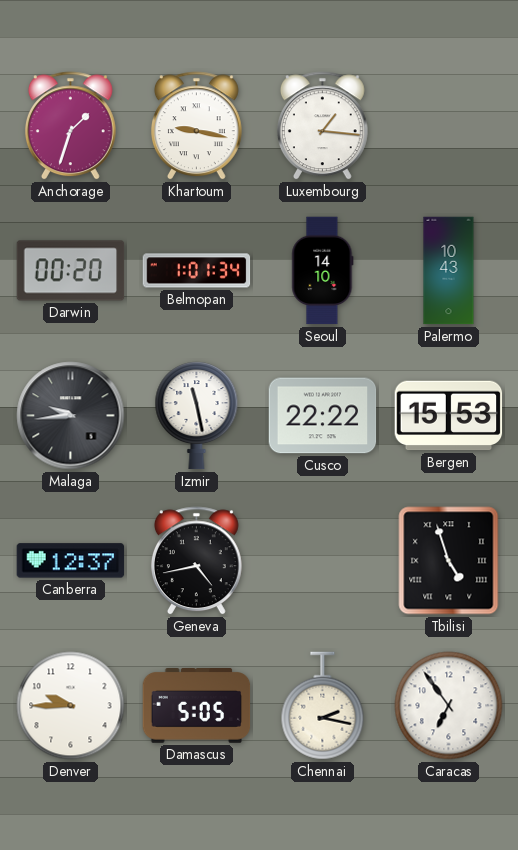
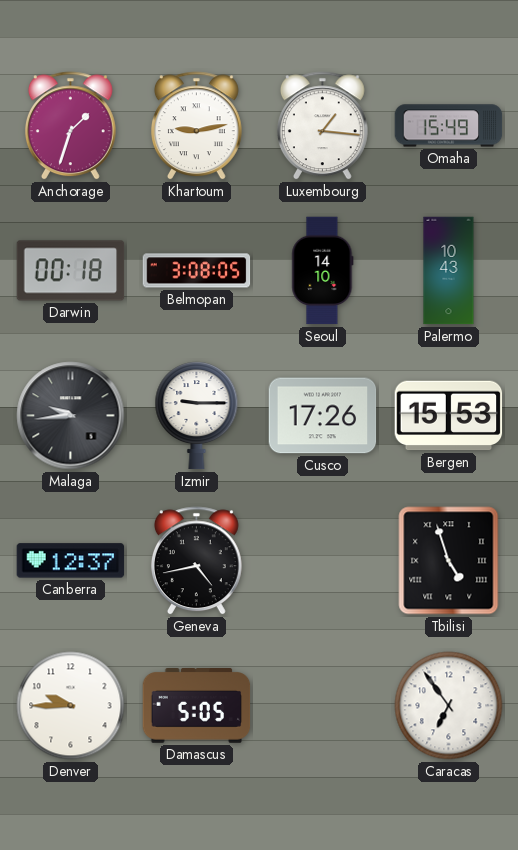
Khartoum: 9:17 -> 9:13
Omaha: none -> 15:49
Darwin: 00:20 -> 00:18
Belmopan: 1:01 -> 3:08
Izmir: 11:28 -> 9:15
Cusco: 22:22 -> 17:26
Chennai: 2:17 -> none
